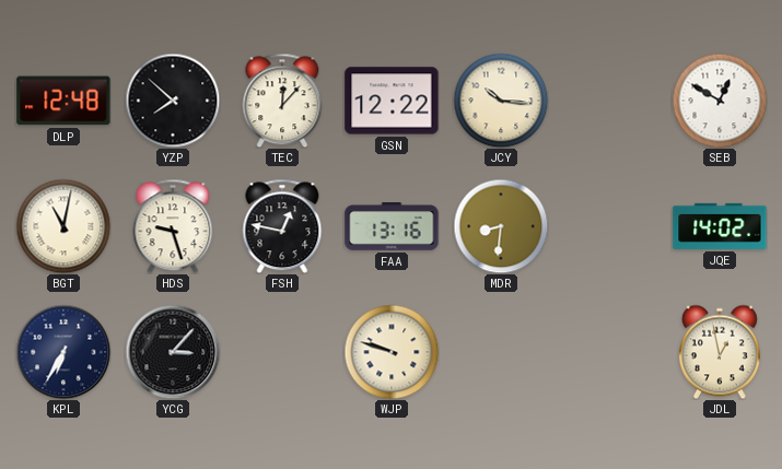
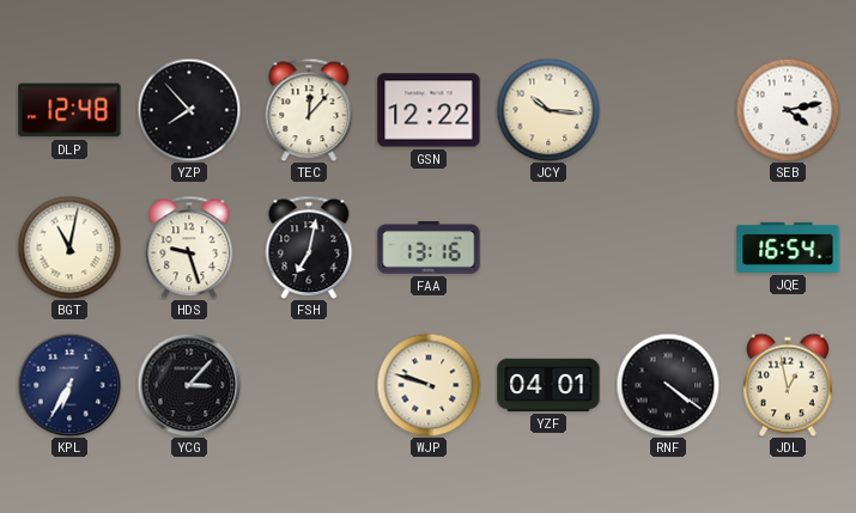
YZP: 7:52 -> 7:53
SEB: 12:50 -> 4:13
FSH: 12:47 -> 7:02
MDR: 8:31 -> none
JQE: 14:02 -> 16:54
YZF: none -> 04:01
RNF: none -> 4:21
